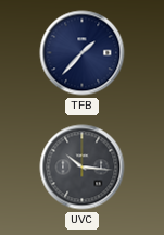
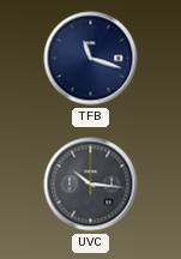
TFB: 1:37 -> 11:18
